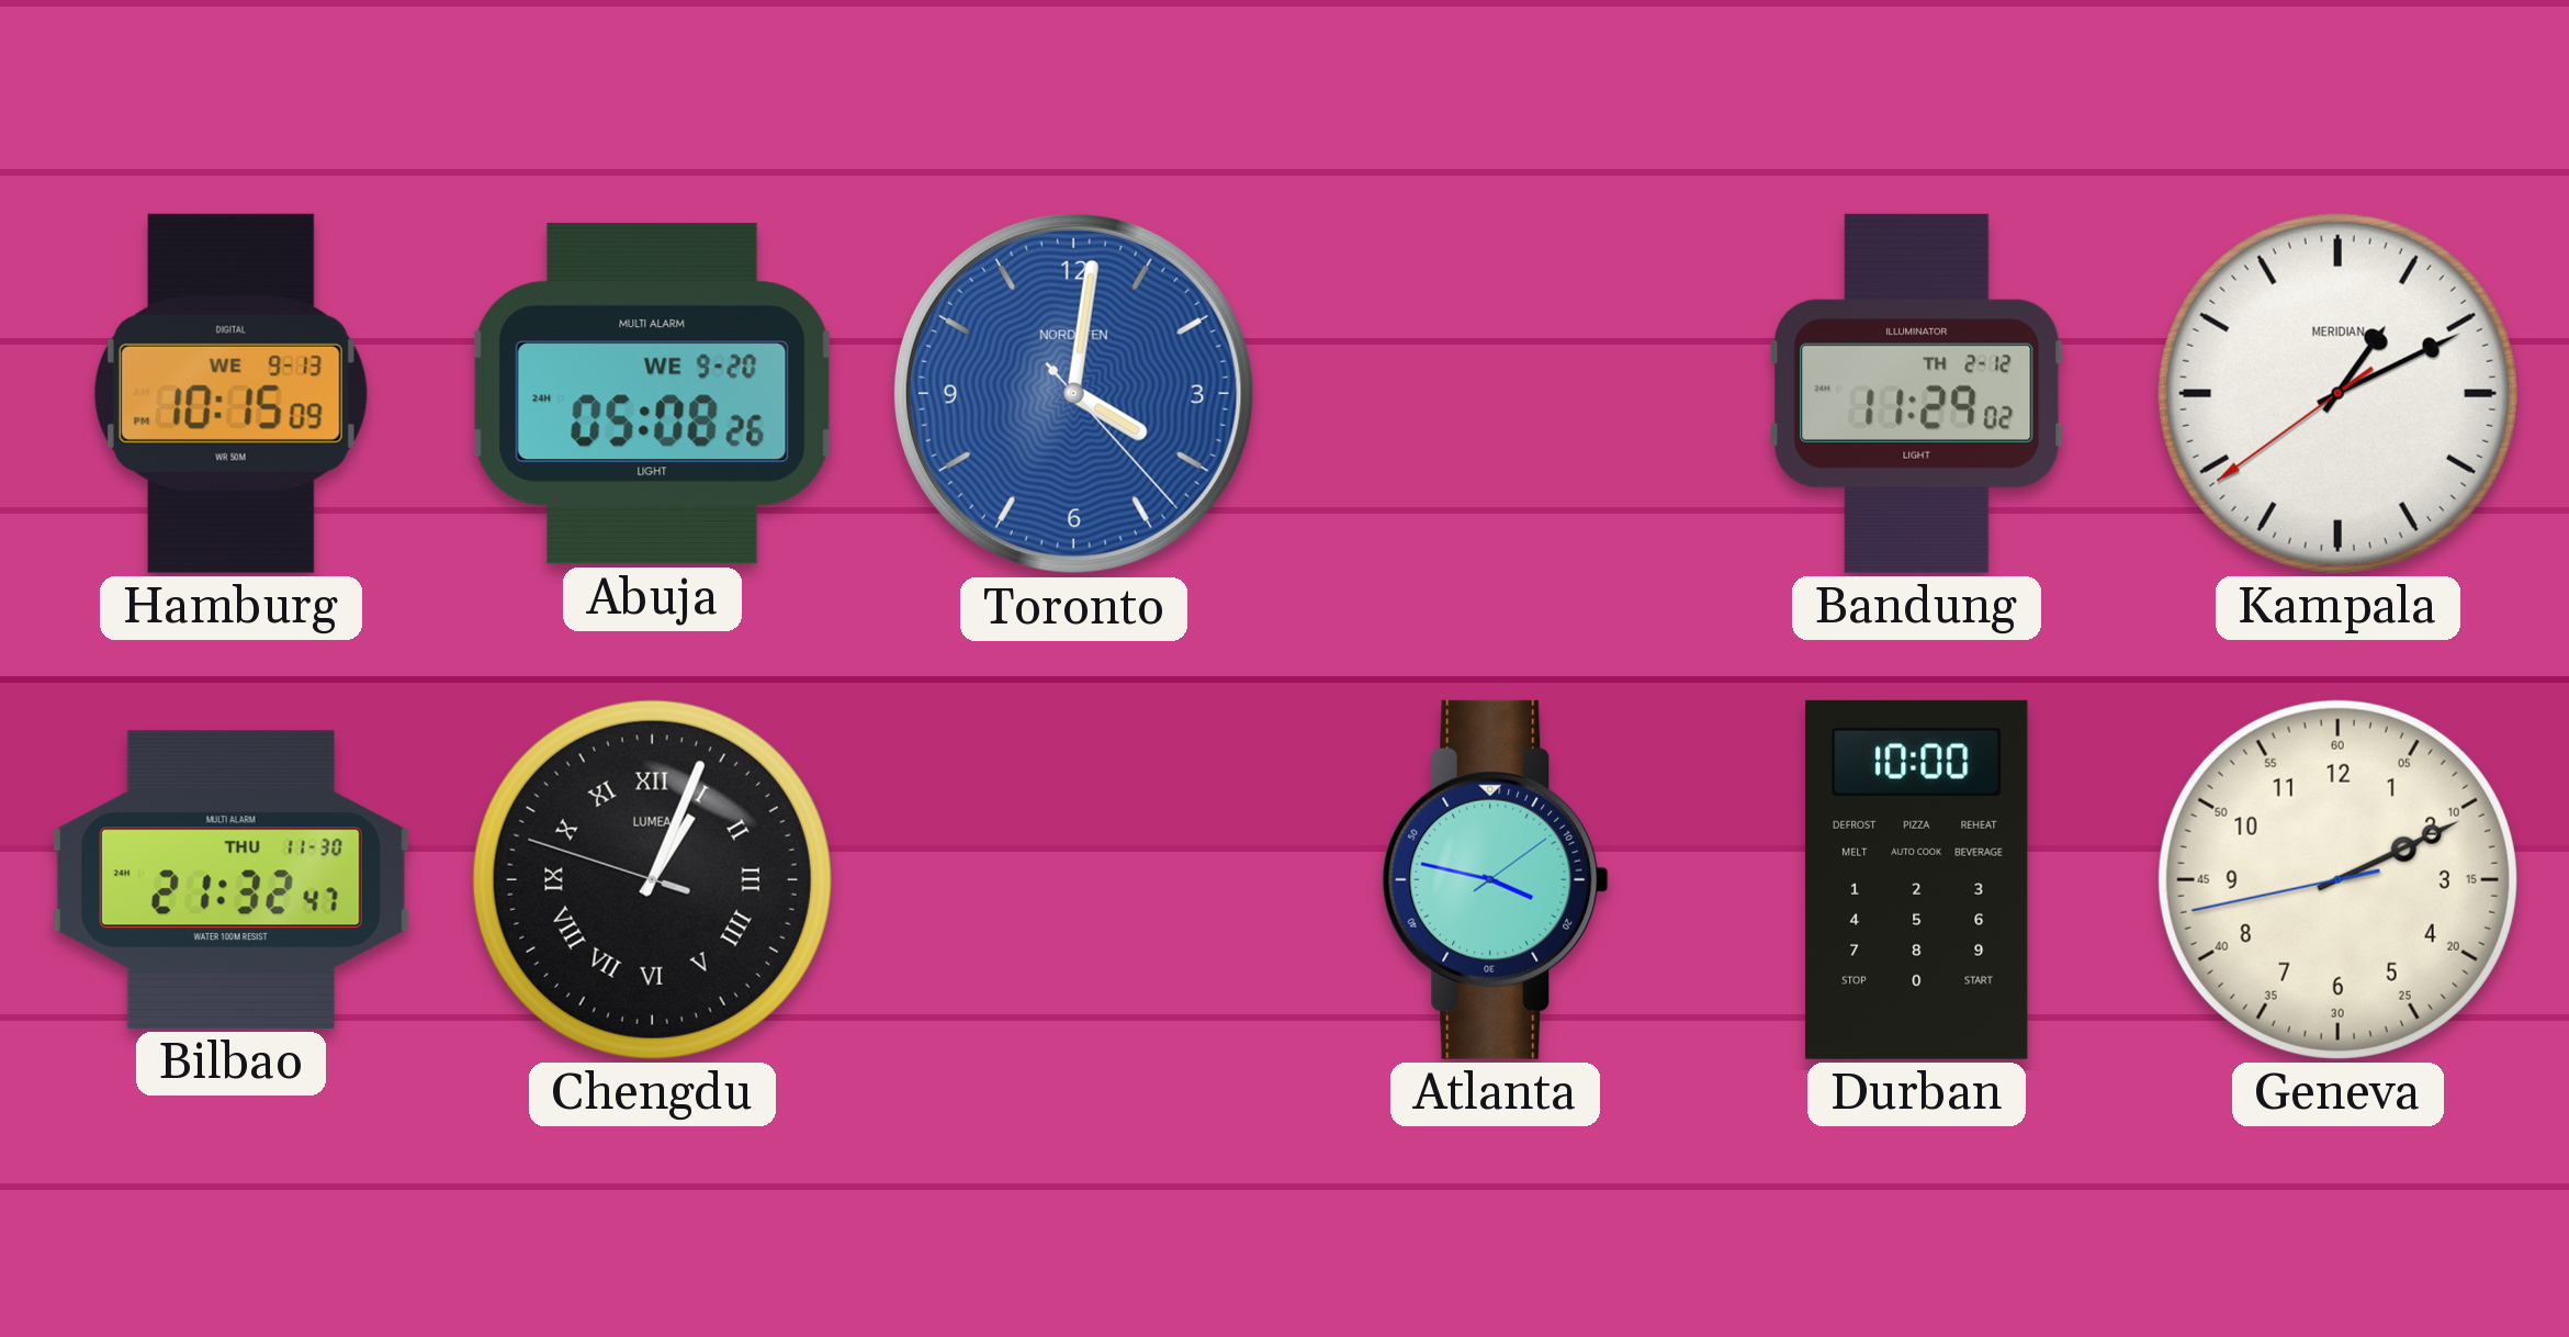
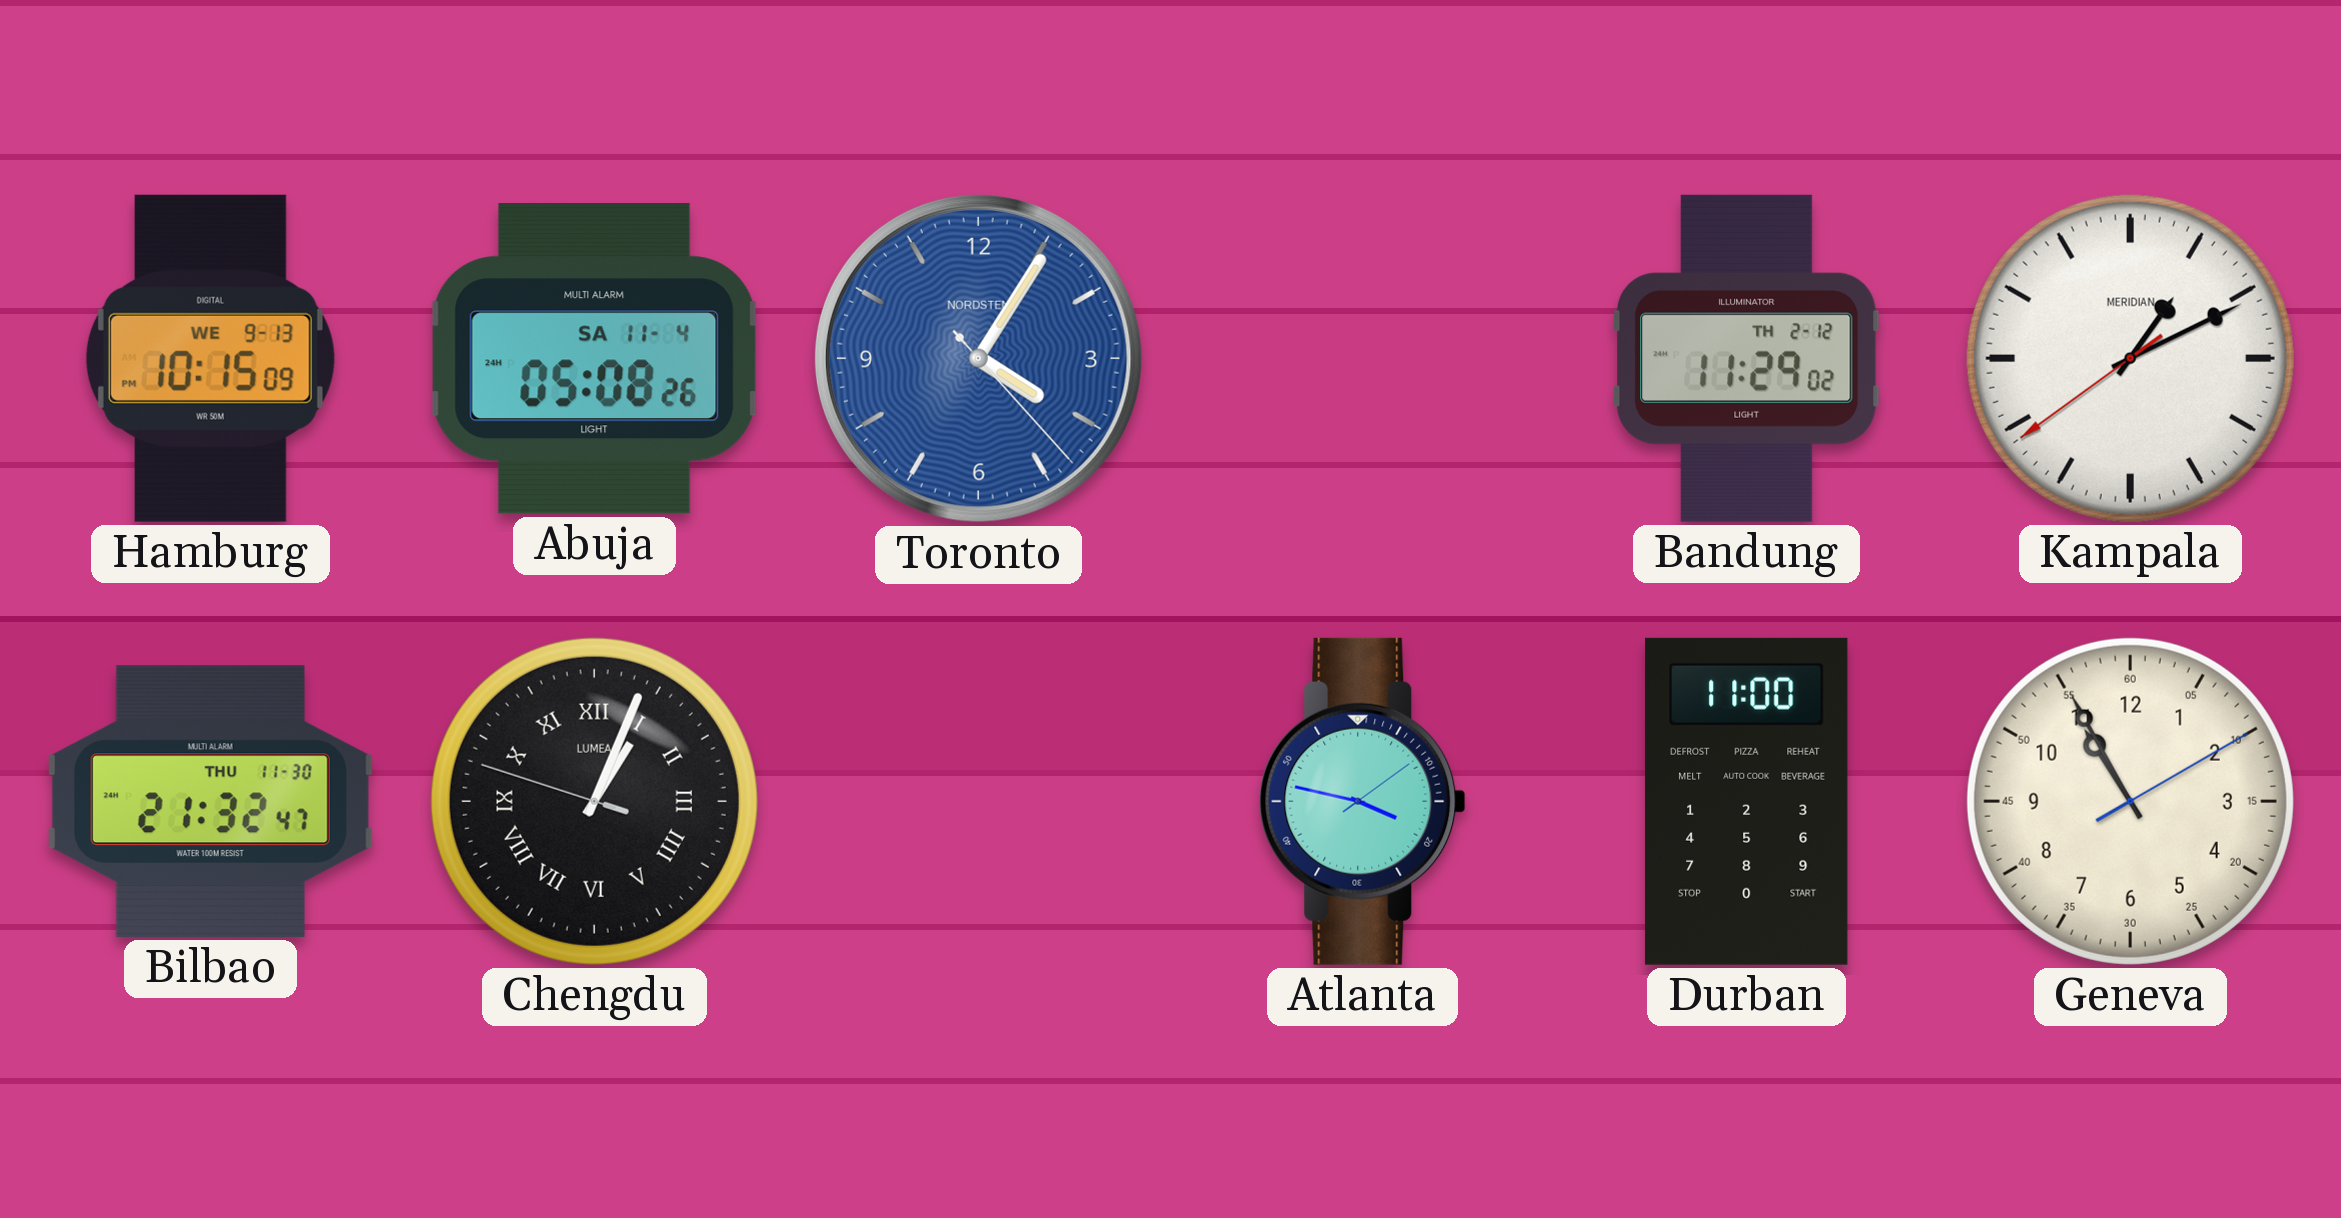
Abuja date: WE 9-20 -> SA 11-4
Toronto: 4:01 -> 4:05
Durban: 10:00 -> 11:00
Geneva: 2:10 -> 10:55
